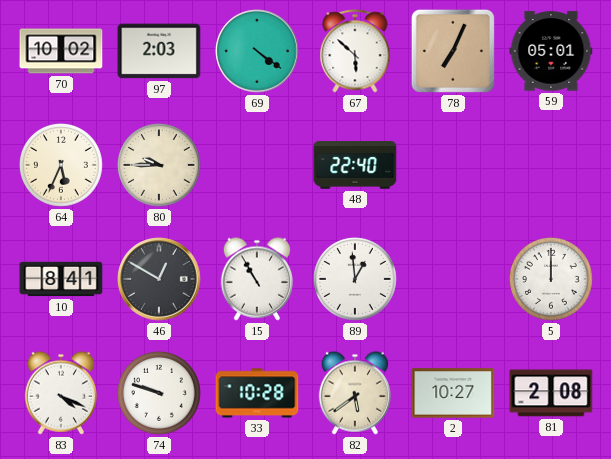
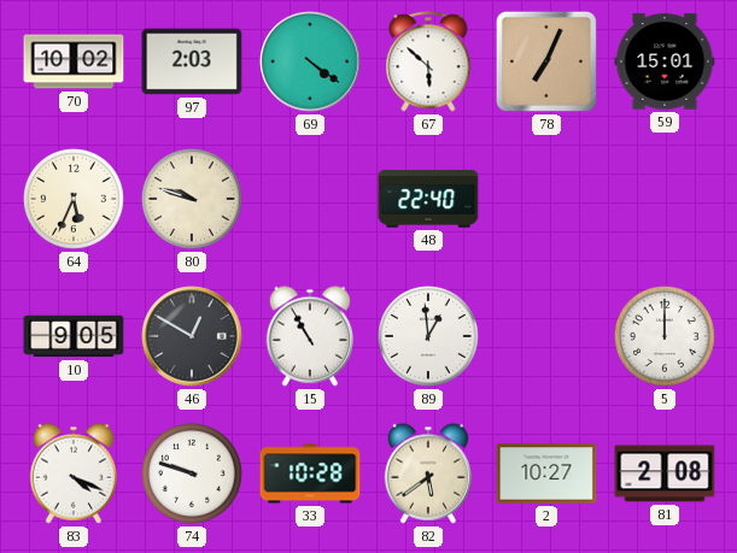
59: 05:01 -> 15:01
80: 9:45 -> 9:48
10: 8:41 -> 9:05
